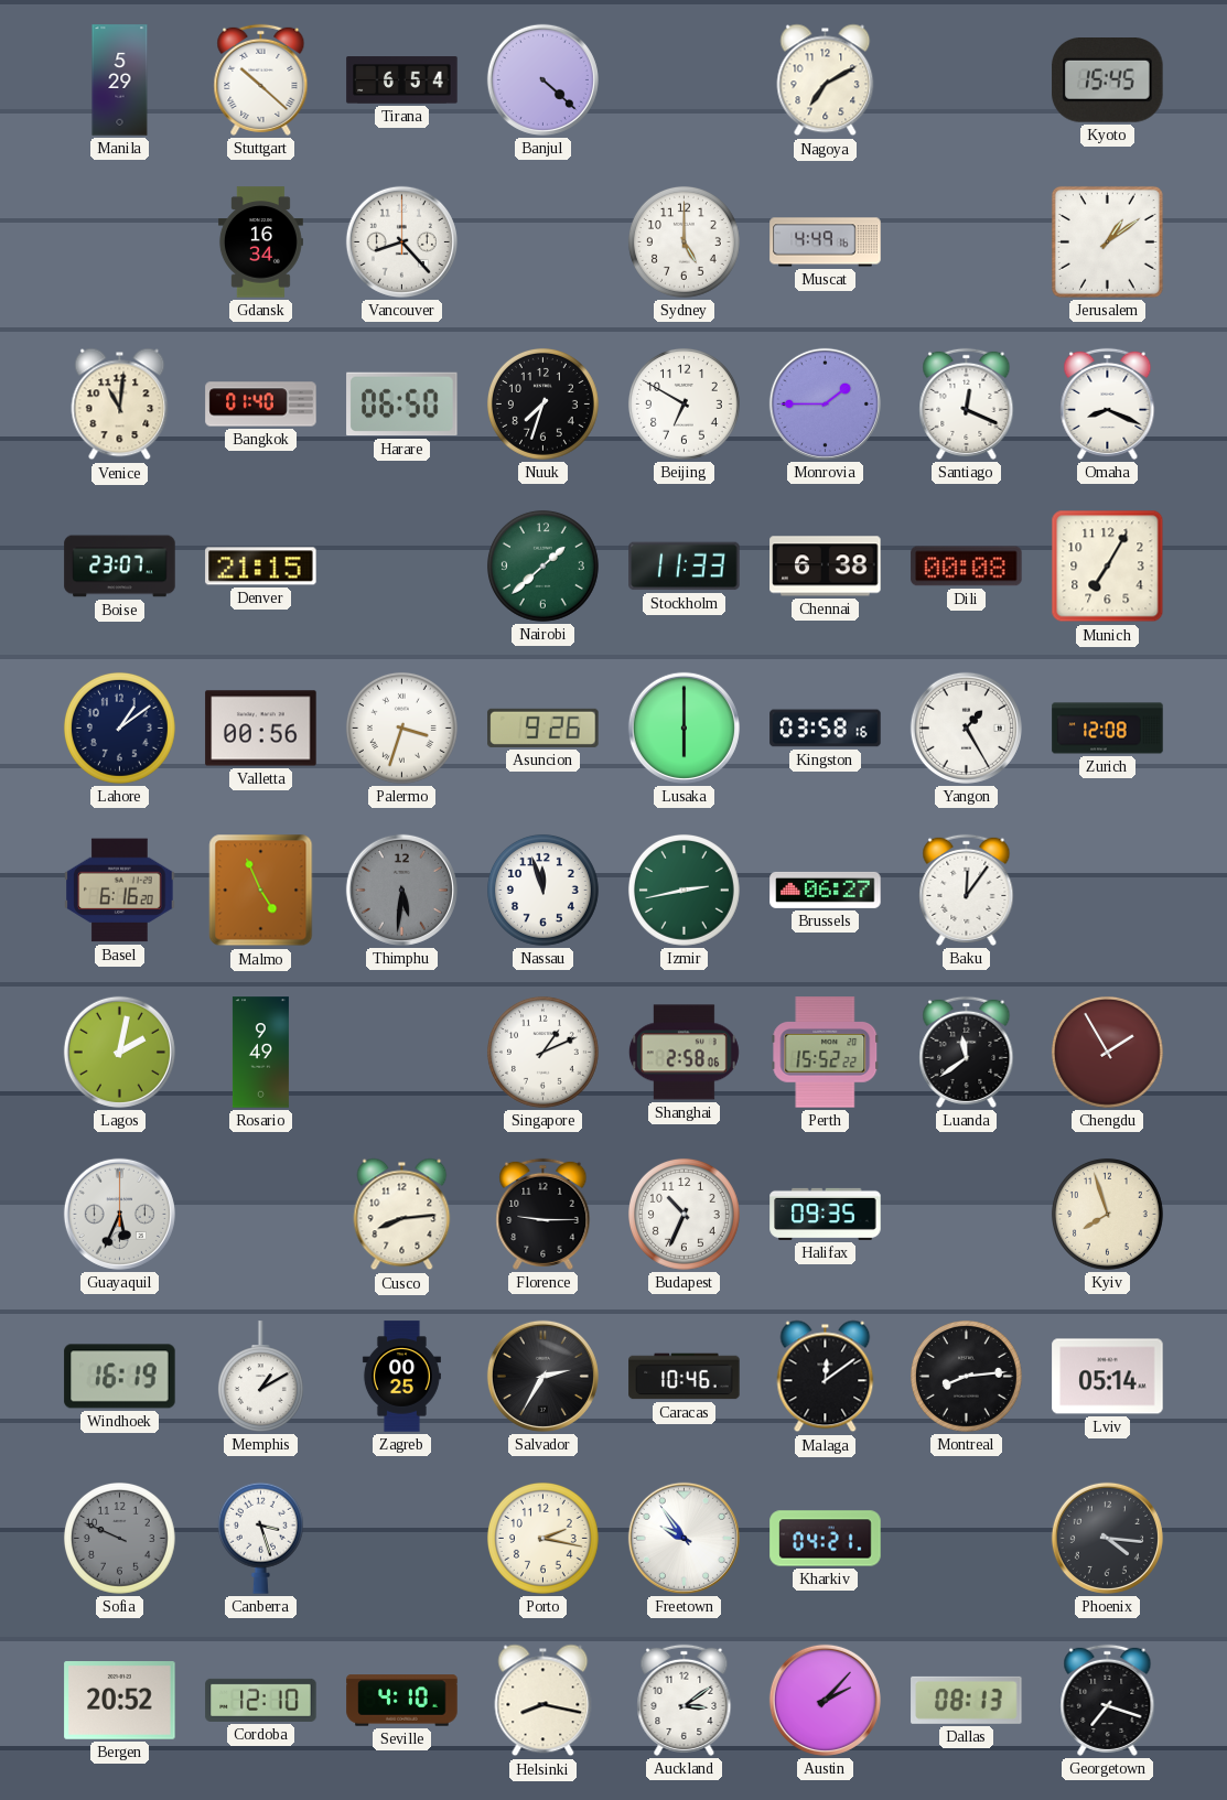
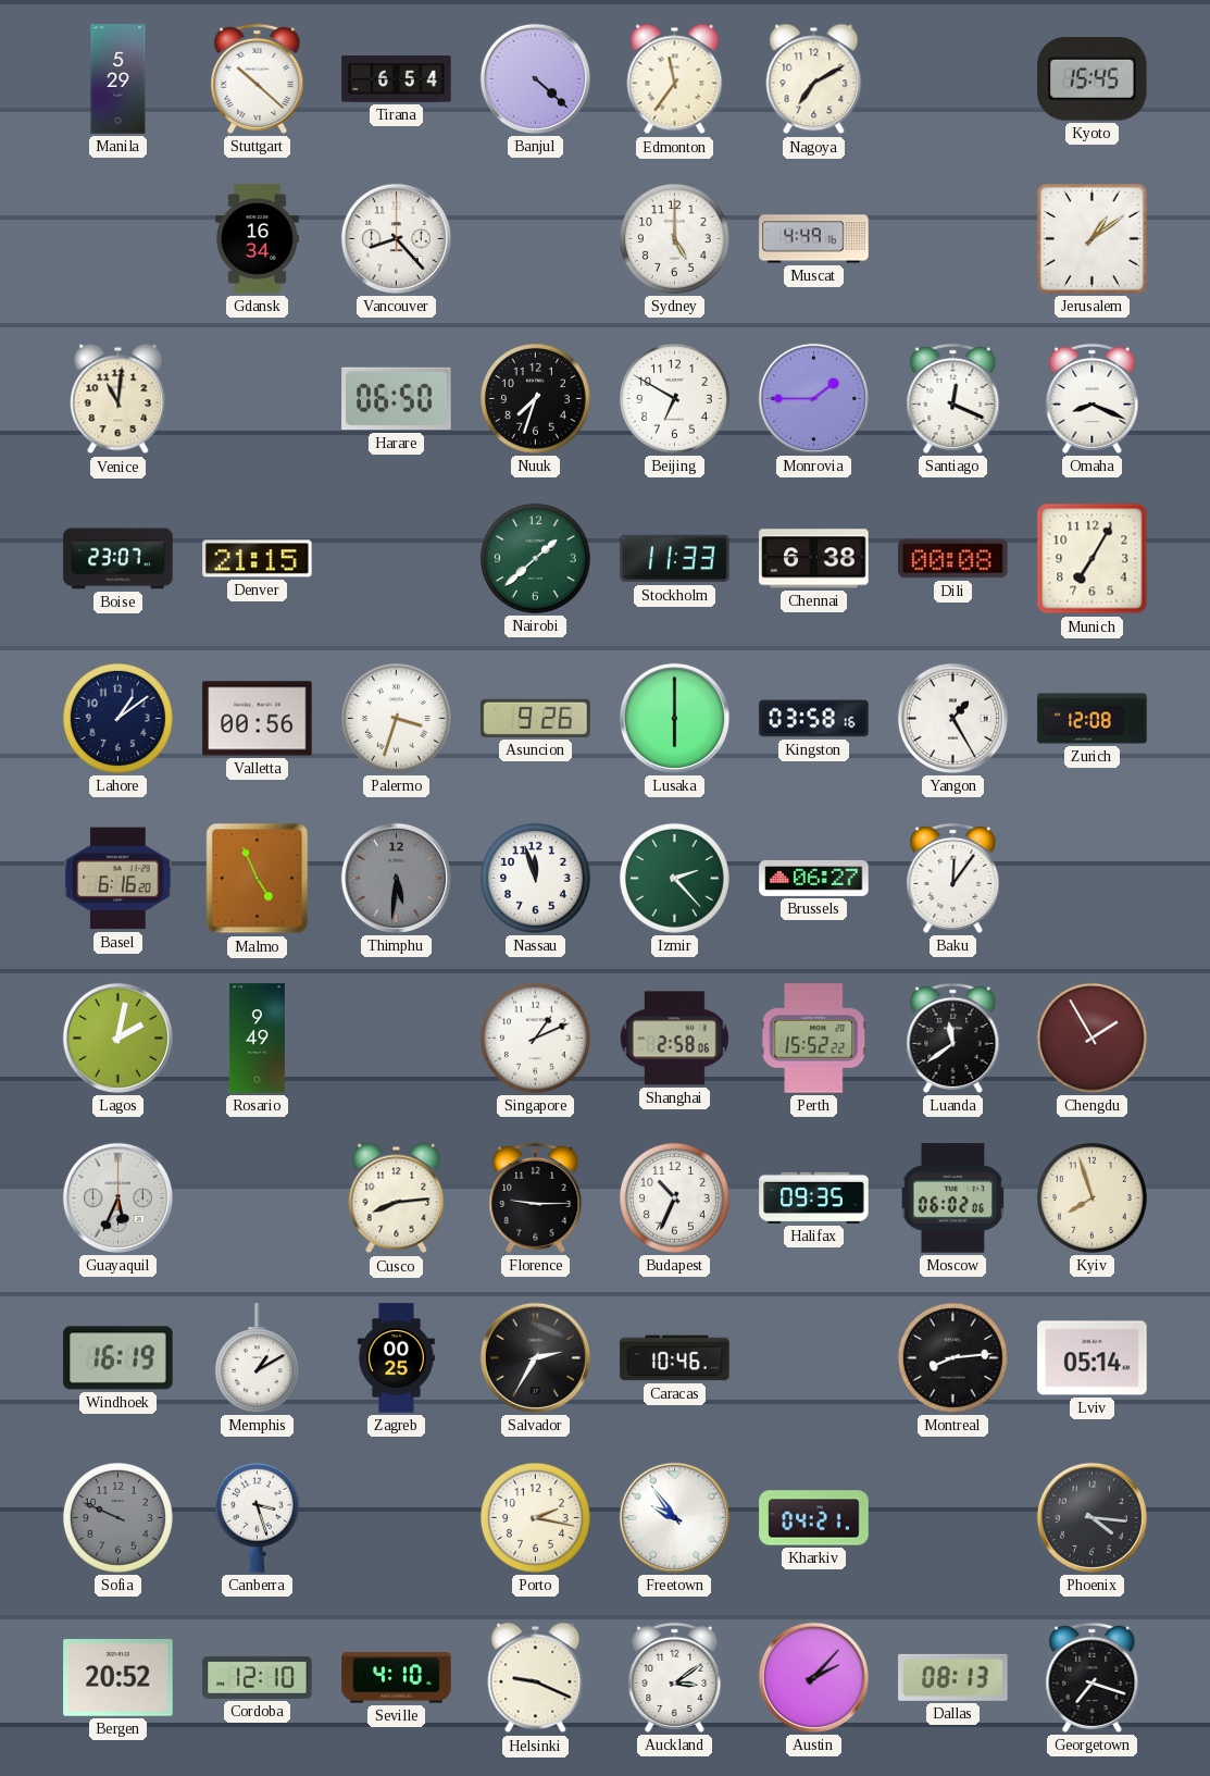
Edmonton: none -> 11:36
Bangkok: 01:40 -> none
Izmir: 2:43 -> 2:23
Moscow: none -> 06:02
Malaga: 12:09 -> none
Helsinki: 8:17 -> 9:19
